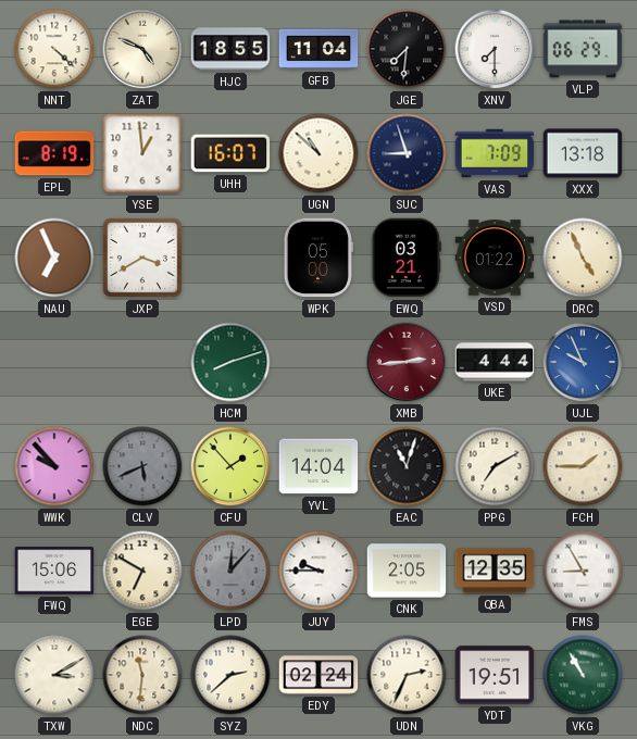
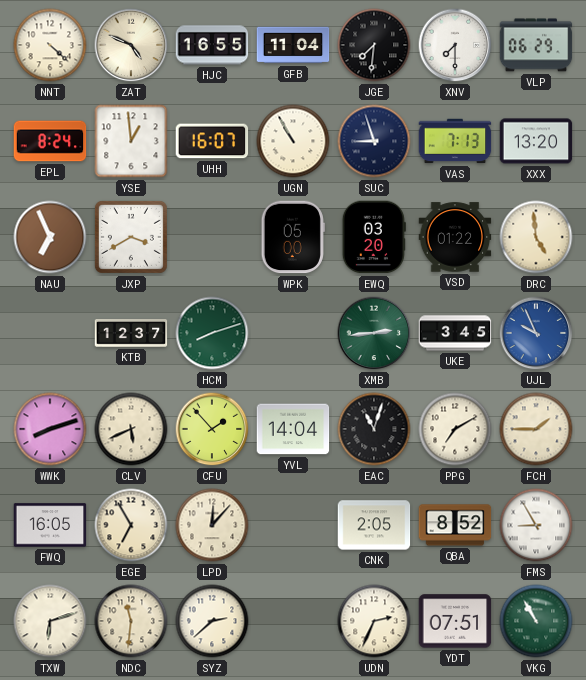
HJC: 18:55 -> 16:55
EPL: 8:19 -> 8:24
UGN: 10:52 -> 10:55
VAS: 7:09 -> 7:13
XXX: 13:18 -> 13:20
EWQ: 03:21 -> 03:20
DRC: 4:56 -> 4:59
KTB: none -> 12:37
XMB dial: burgundy -> green
UKE: 4:44 -> 3:45
WWK: 9:53 -> 8:12
CLV dial: grey -> cream
FWQ: 15:06 -> 16:05
EGE: 6:50 -> 6:55
LPD dial: grey -> cream
JUY: 9:45 -> none
QBA: 12:35 -> 8:52
TXW: 3:10 -> 6:12
EDY: 02:24 -> none
YDT: 19:51 -> 07:51
